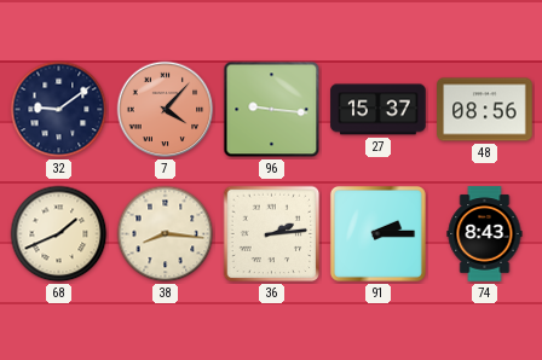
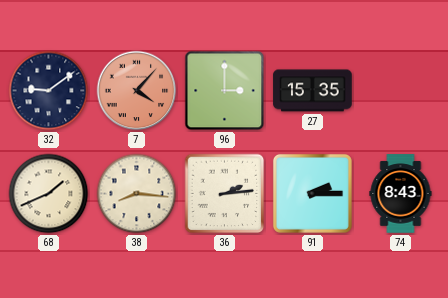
96: 9:16 -> 3:00
27: 15:37 -> 15:35
48: 08:56 -> none
